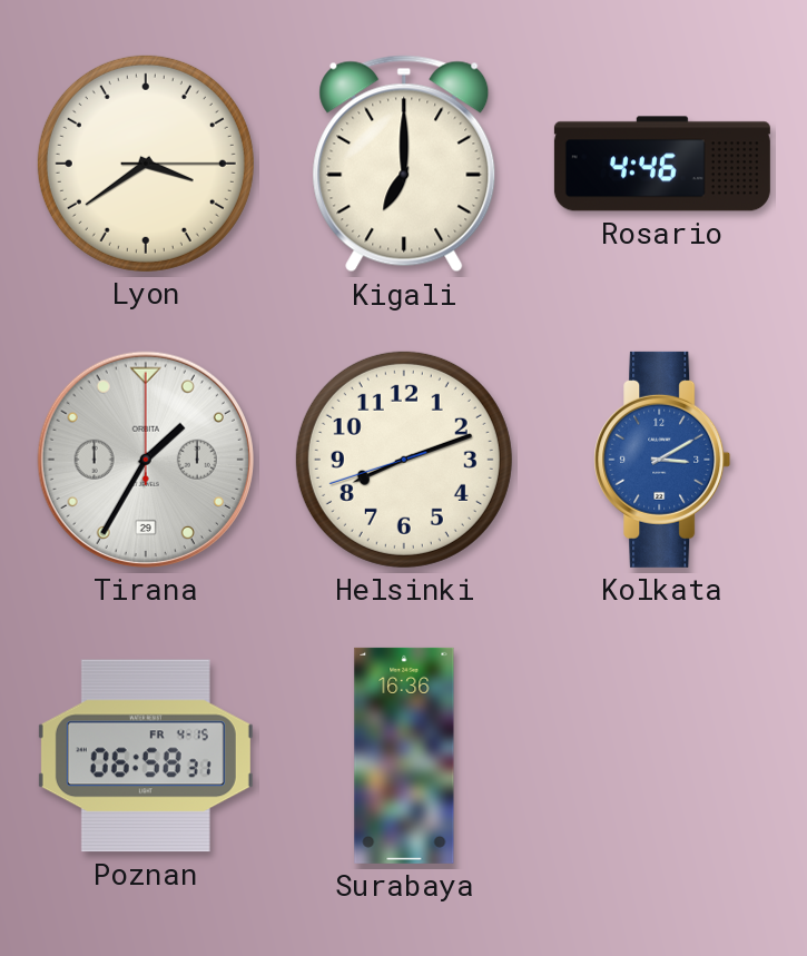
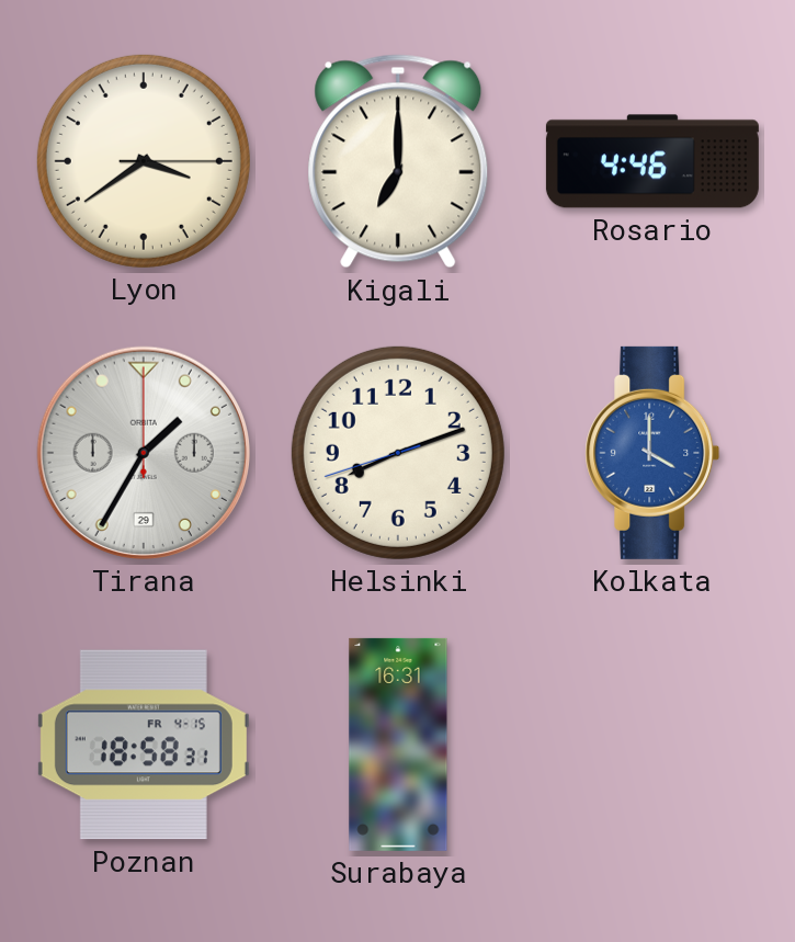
Kolkata: 3:10 -> 4:00
Poznan: 06:58 -> 18:58
Surabaya: 16:36 -> 16:31
